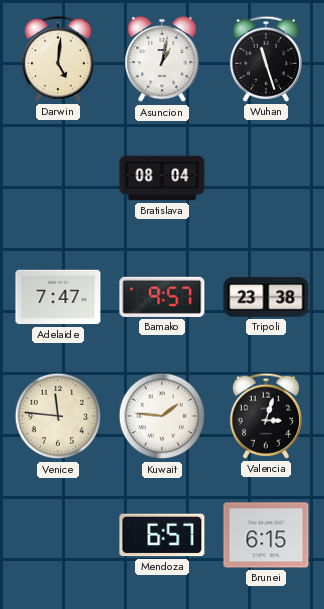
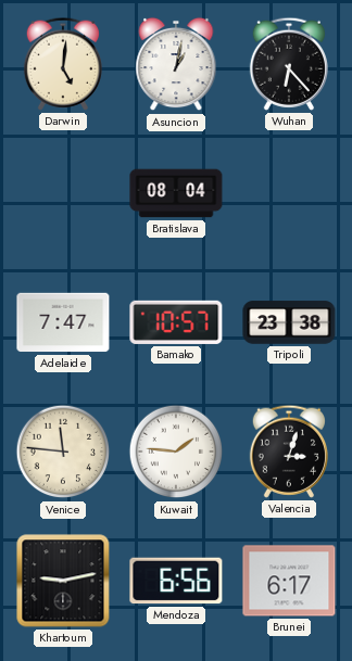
Wuhan: 11:27 -> 6:23
Bamako: 9:57 -> 10:57
Khartoum: none -> 9:13
Mendoza: 6:57 -> 6:56
Brunei: 6:15 -> 6:17
